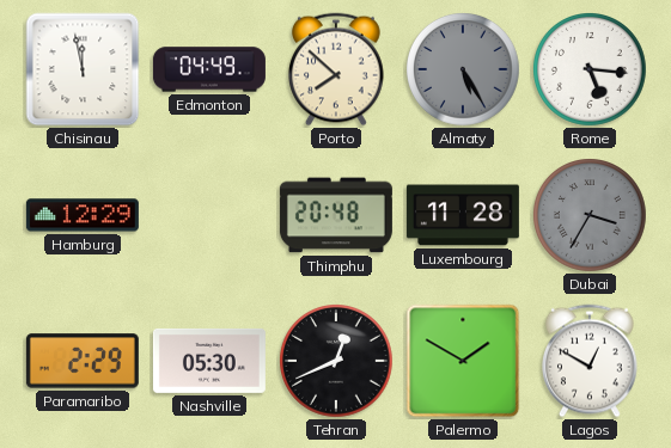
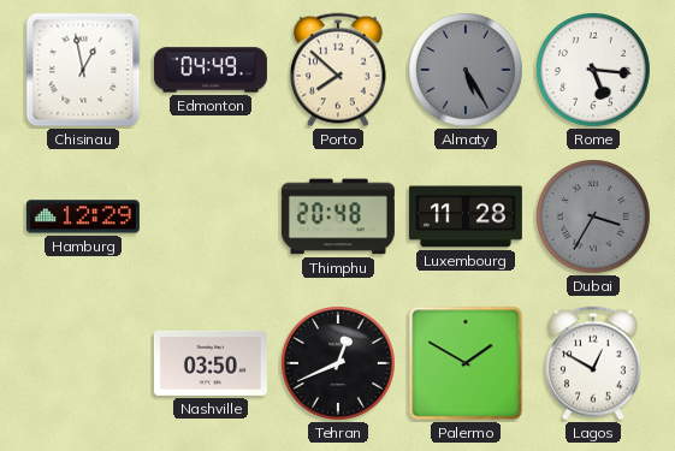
Chisinau: 11:58 -> 12:58
Paramaribo: 2:29 -> none
Nashville: 05:30 -> 03:50
